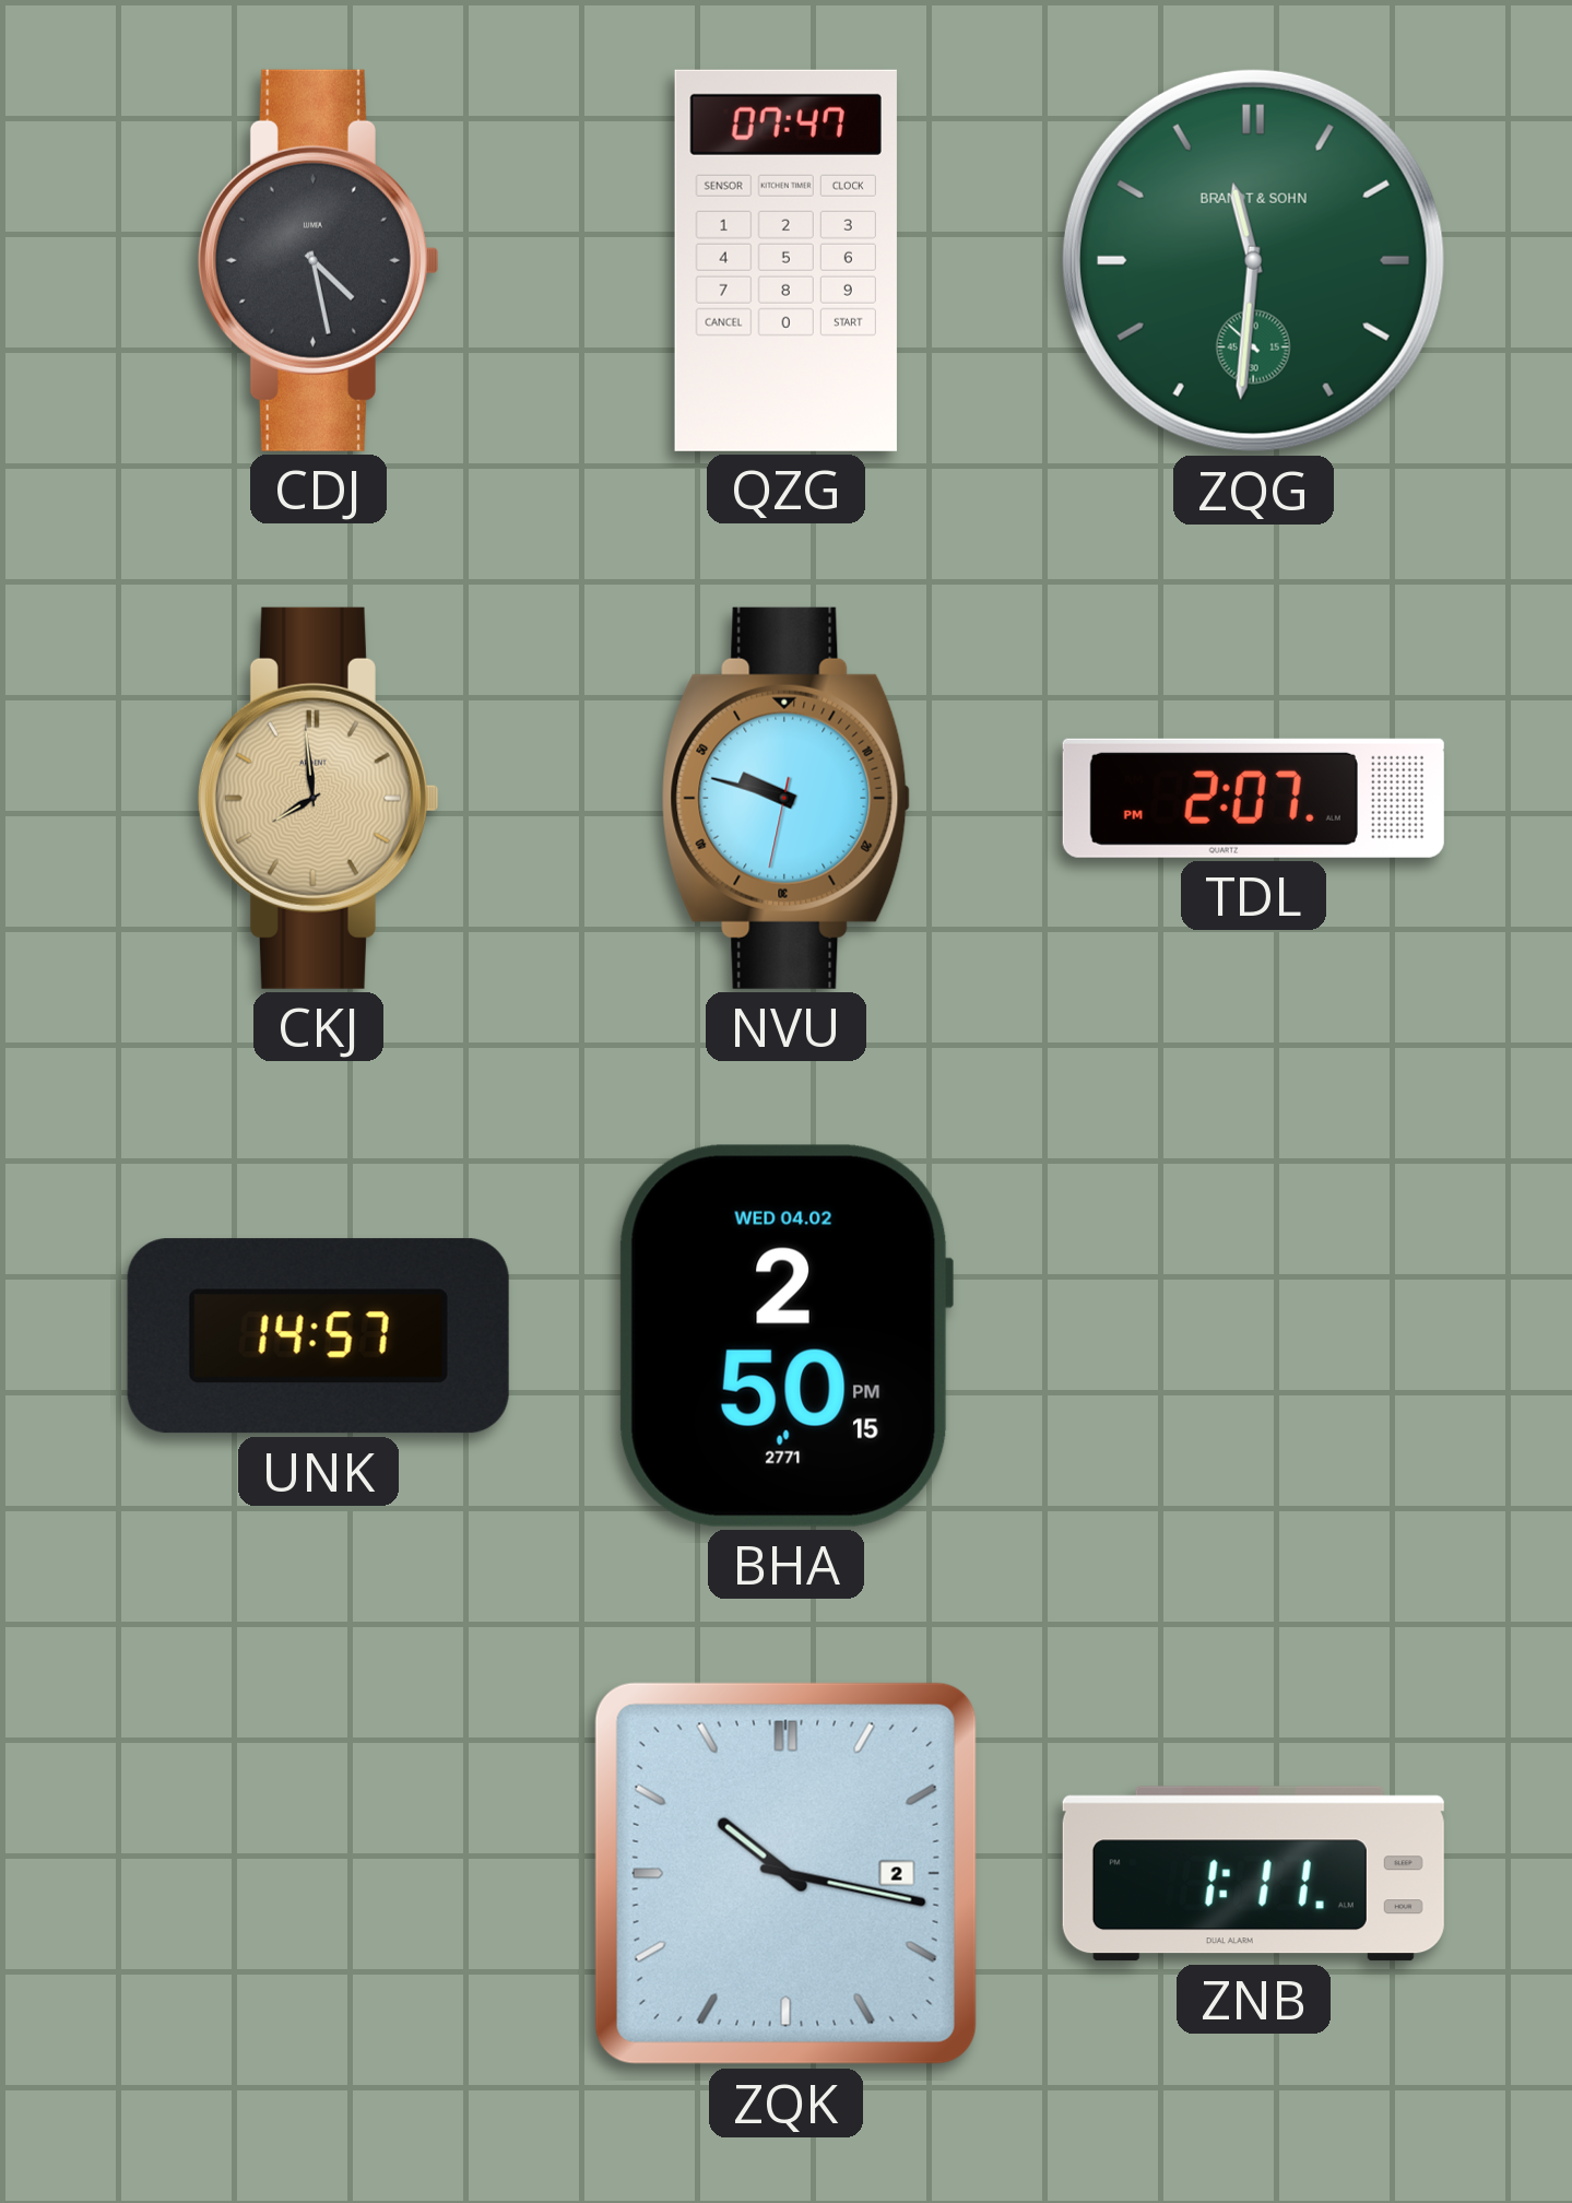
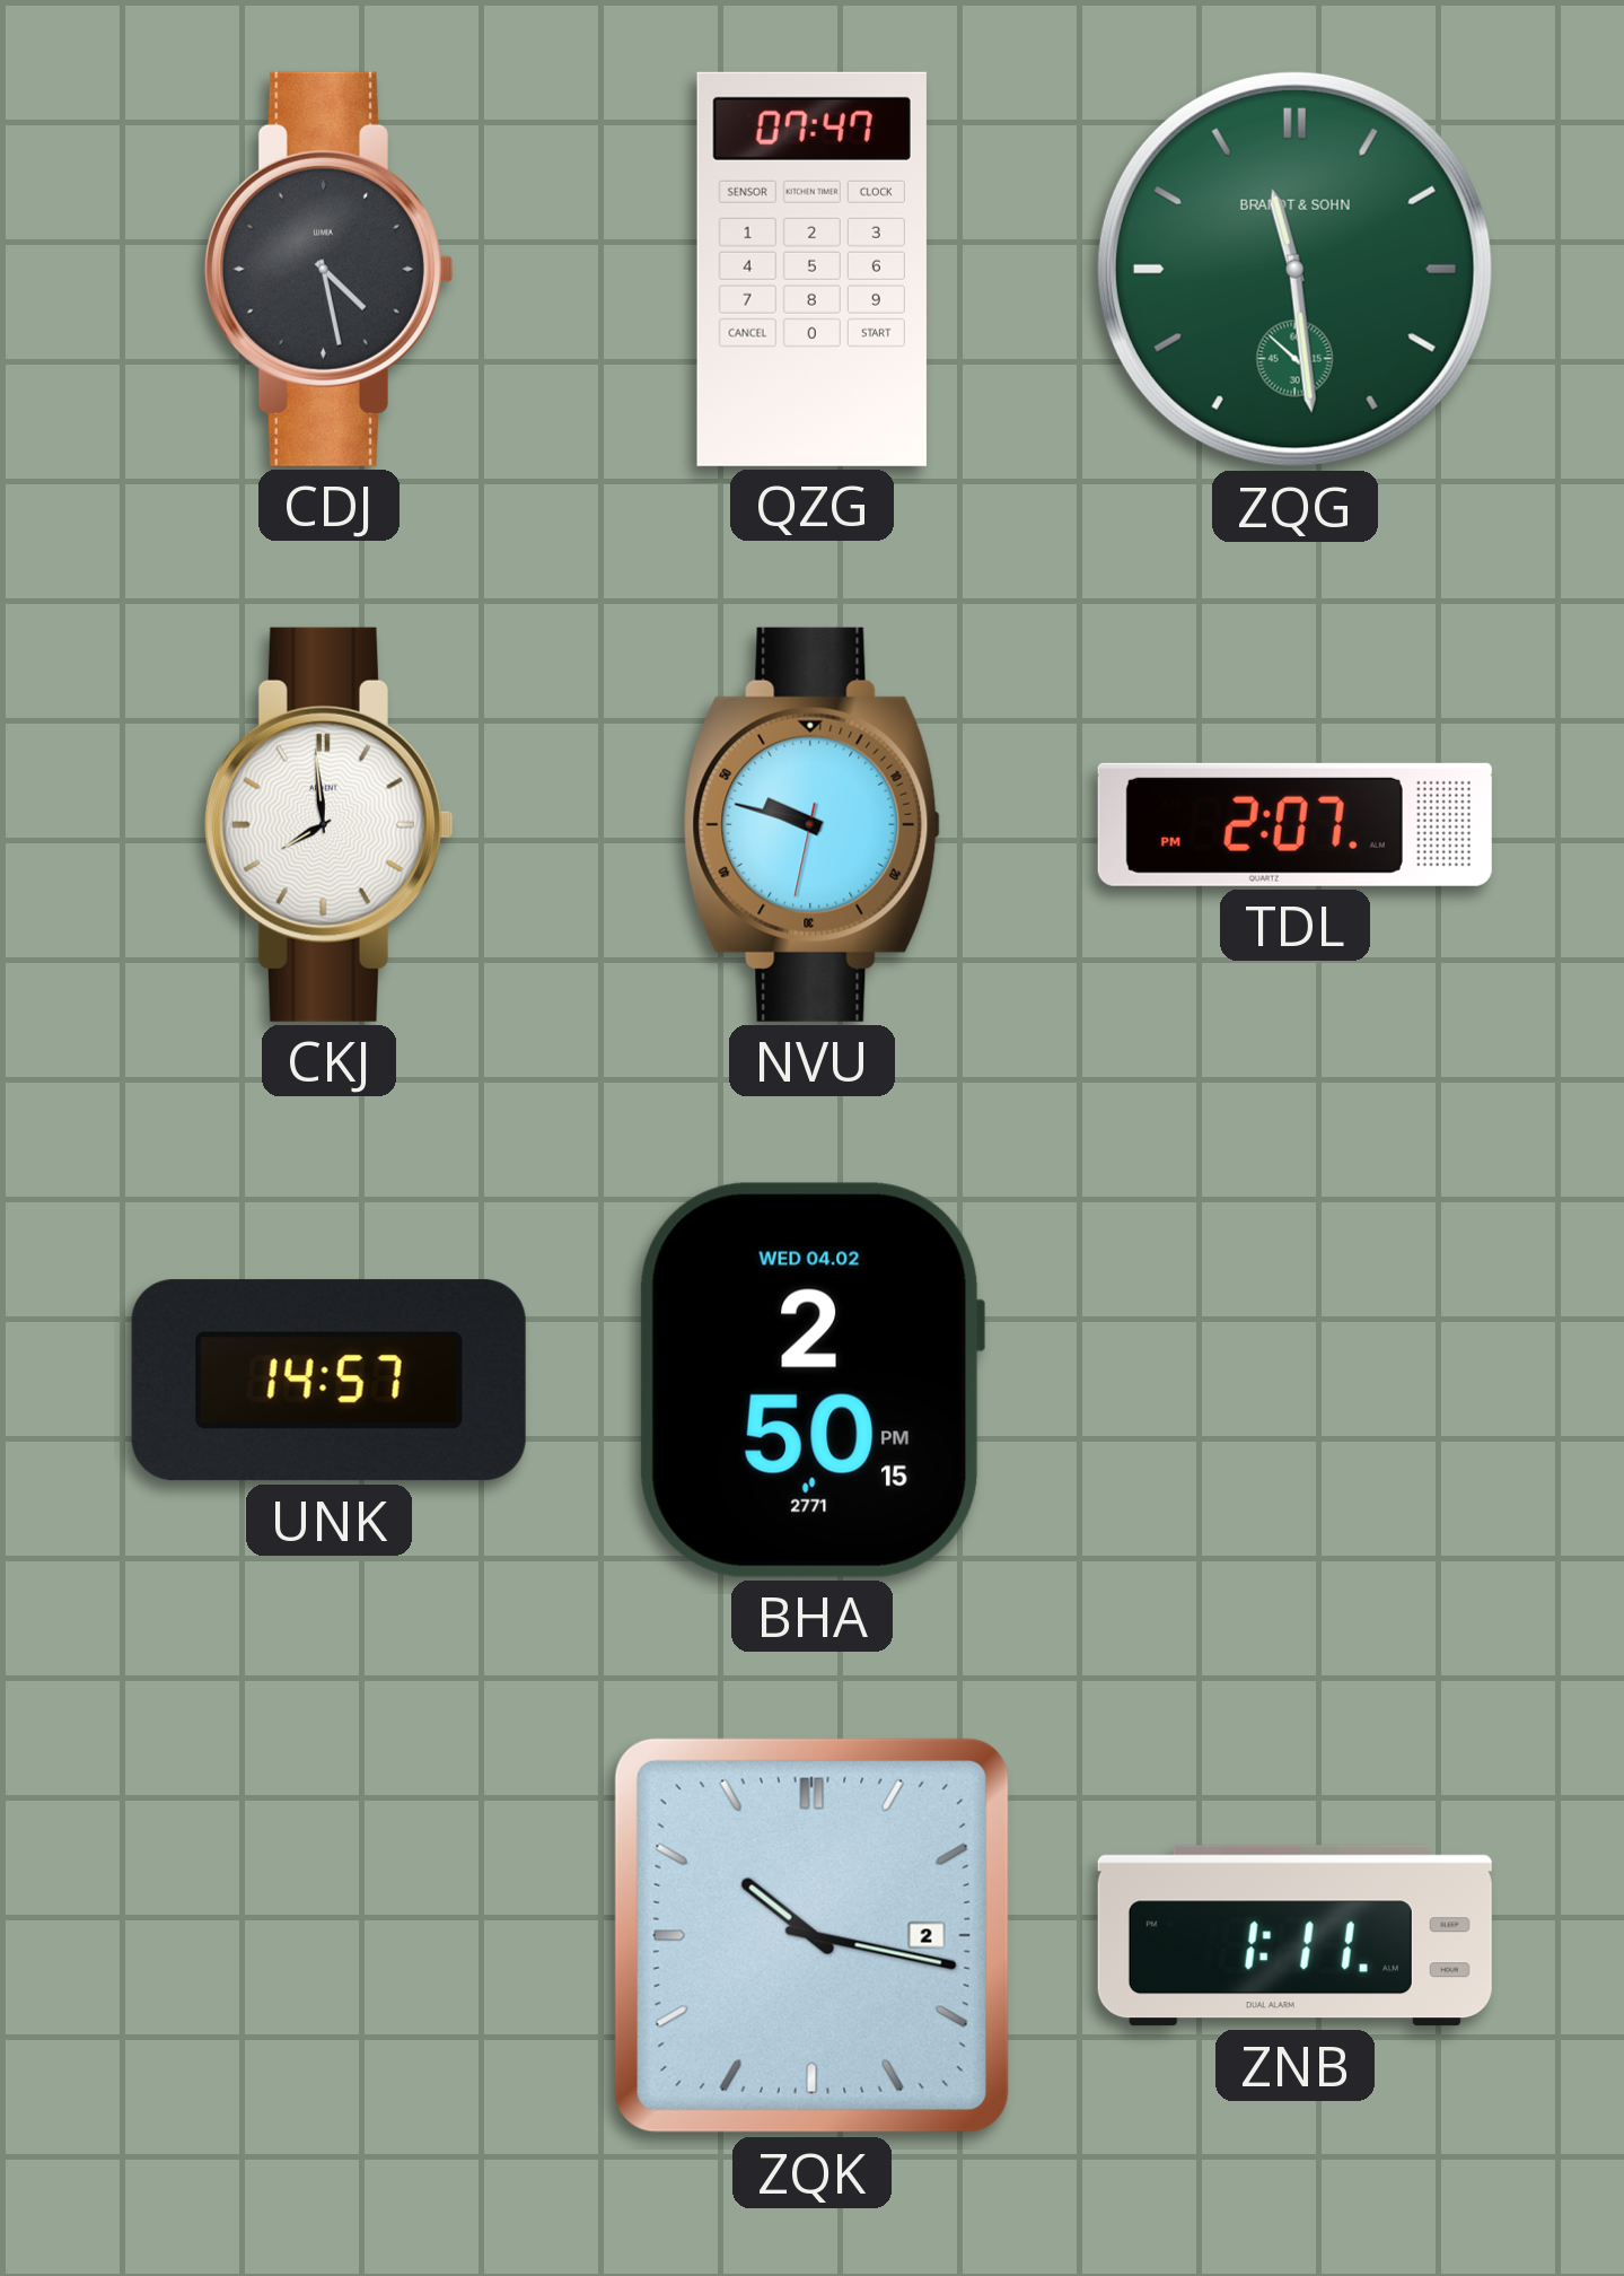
ZQG: 11:30 -> 11:28
CKJ dial: champagne -> white
